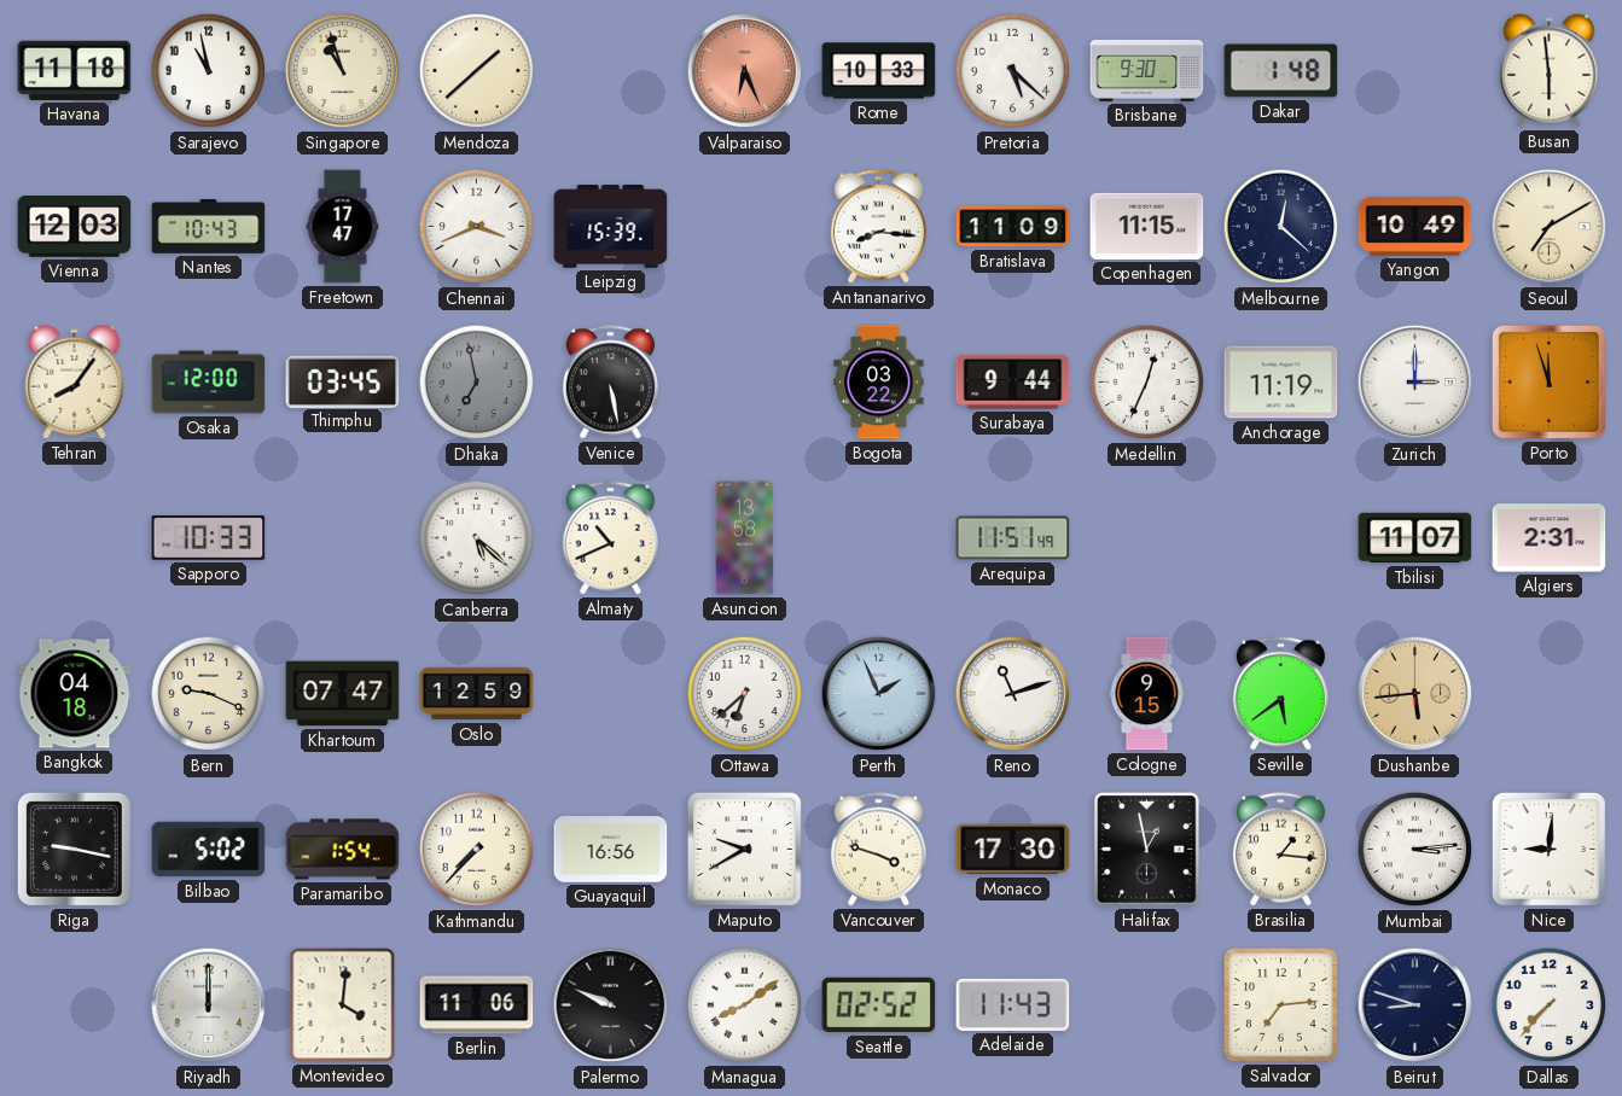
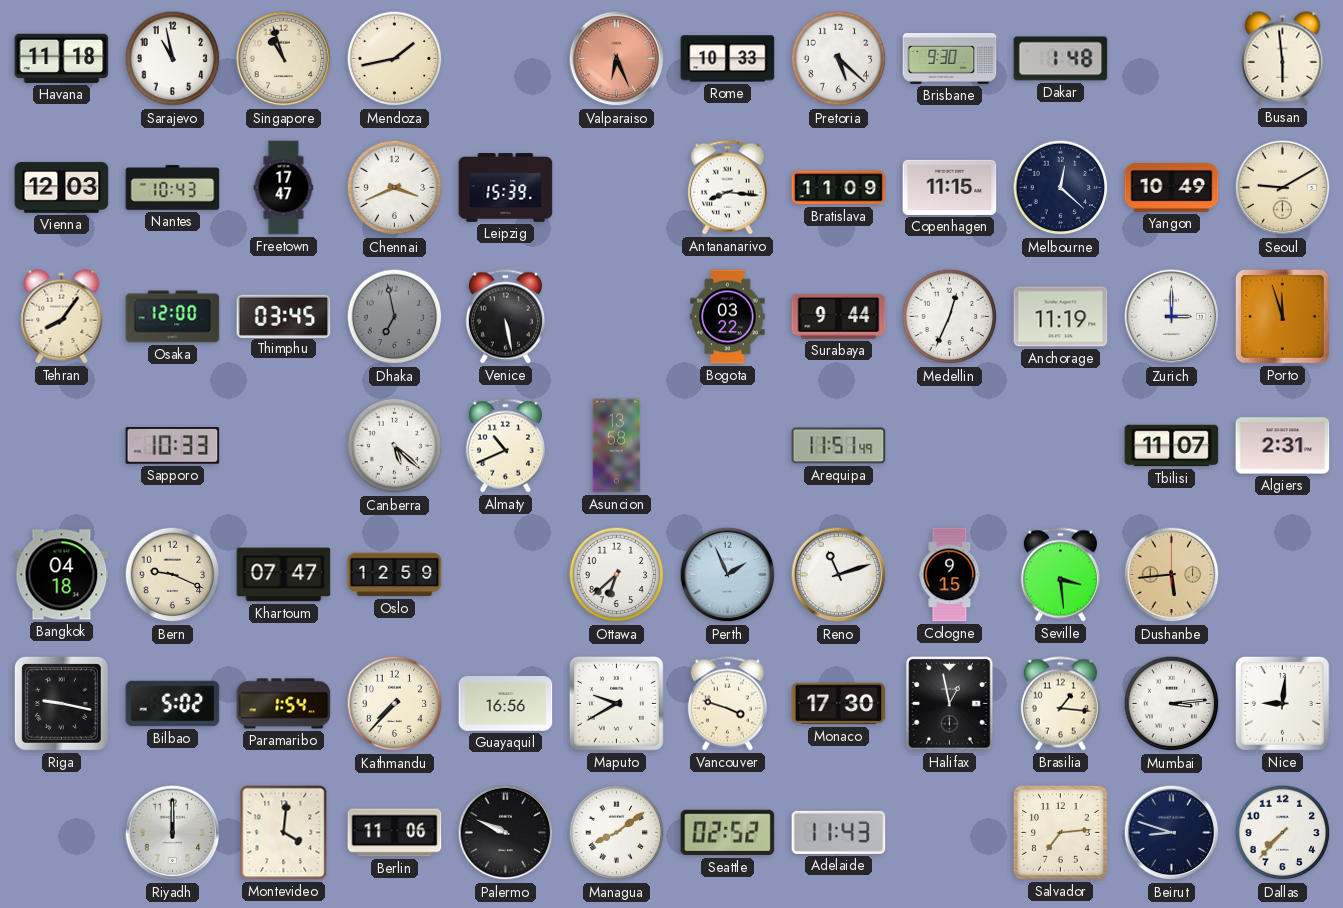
Mendoza: 1:38 -> 1:43
Seoul: 7:10 -> 9:10
Seville: 5:39 -> 3:29
